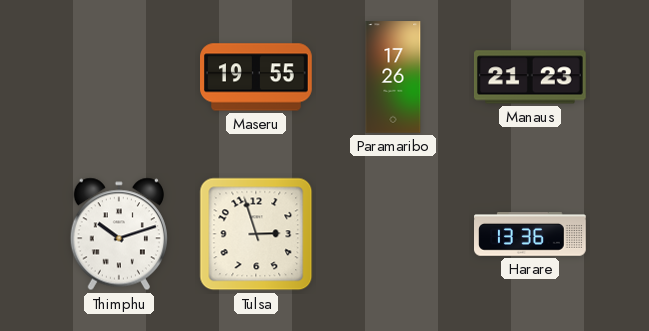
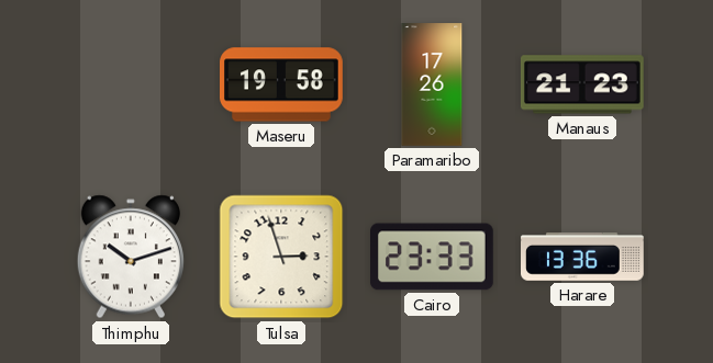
Maseru: 19:55 -> 19:58
Cairo: none -> 23:33
